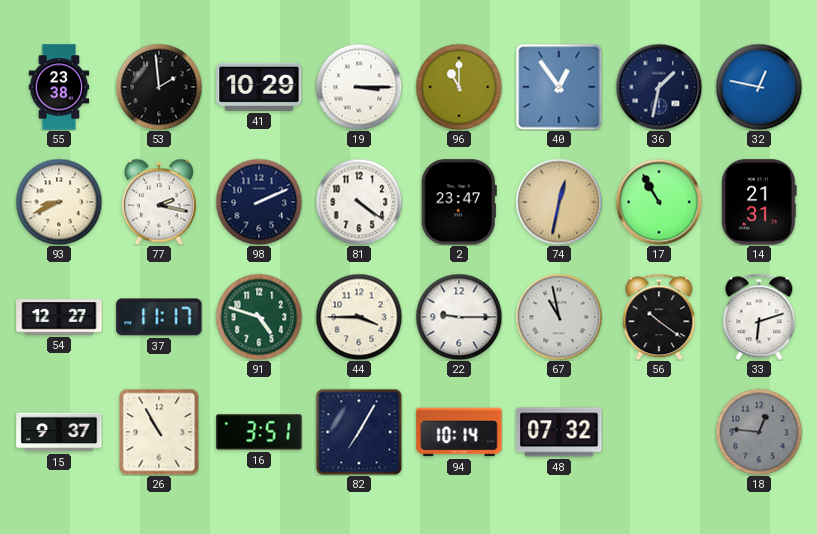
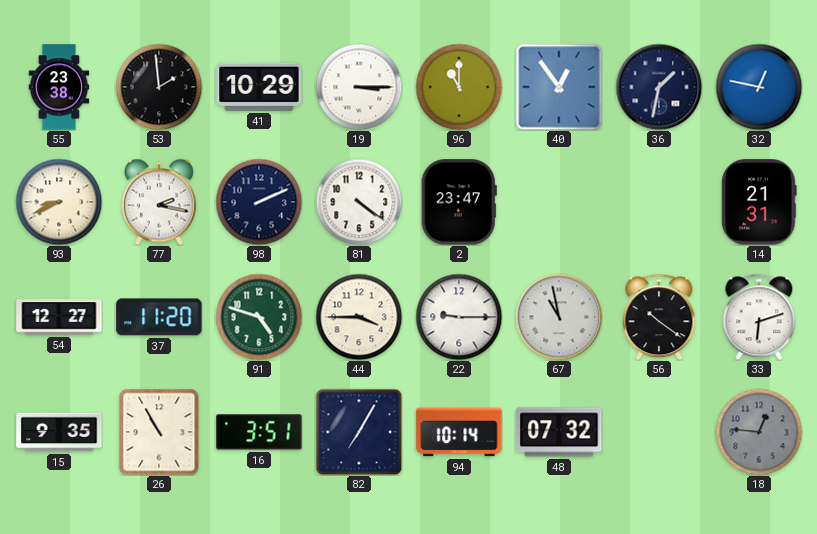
74: 12:32 -> none
17: 10:55 -> none
37: 11:17 -> 11:20
15: 9:37 -> 9:35
